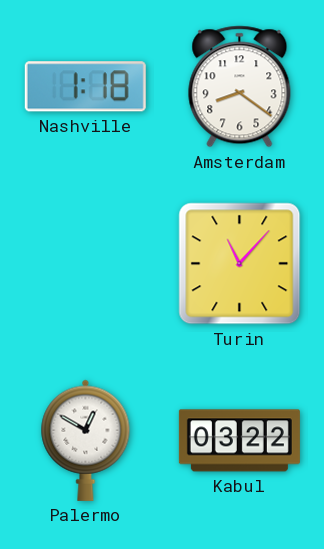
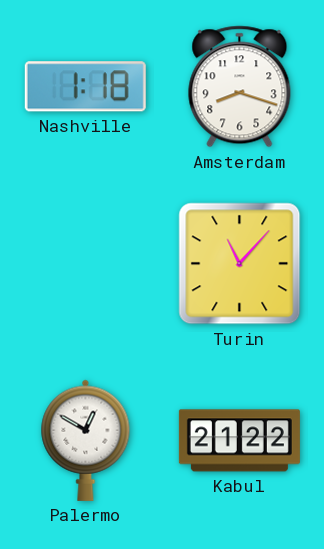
Amsterdam: 8:21 -> 8:18
Kabul: 03:22 -> 21:22
